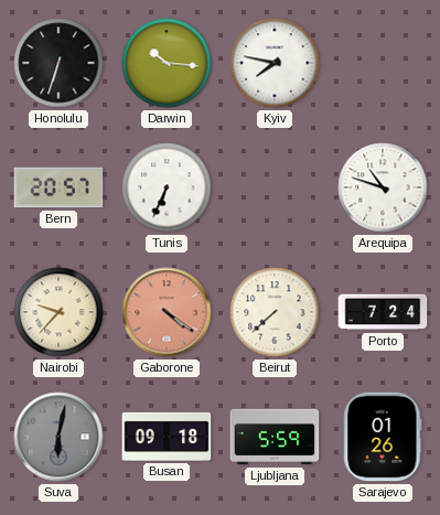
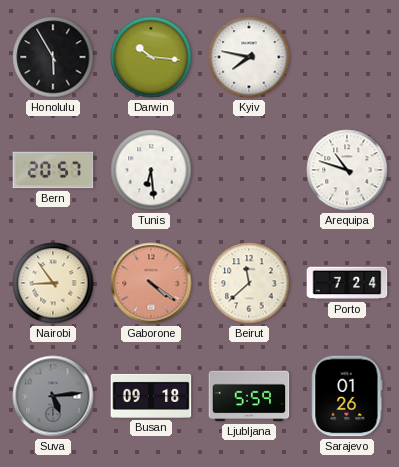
Honolulu: 6:33 -> 5:55
Tunis: 6:34 -> 6:29
Nairobi: 9:37 -> 8:54
Beirut: 7:38 -> 11:38
Suva: 6:02 -> 5:14
